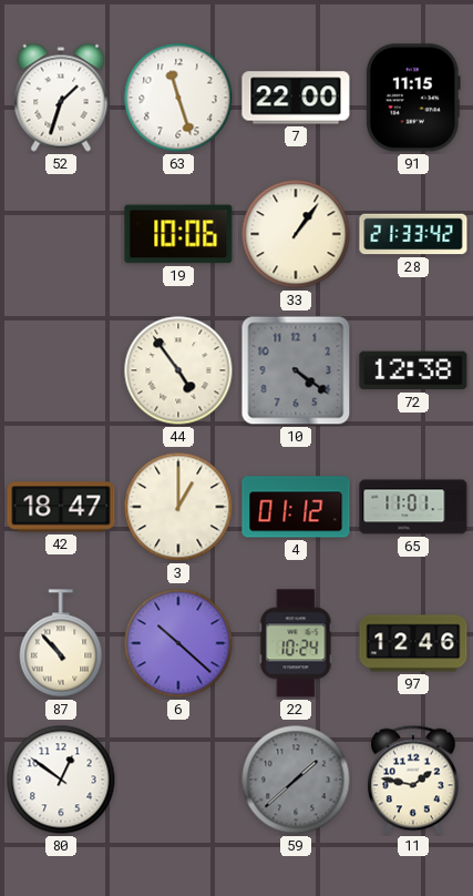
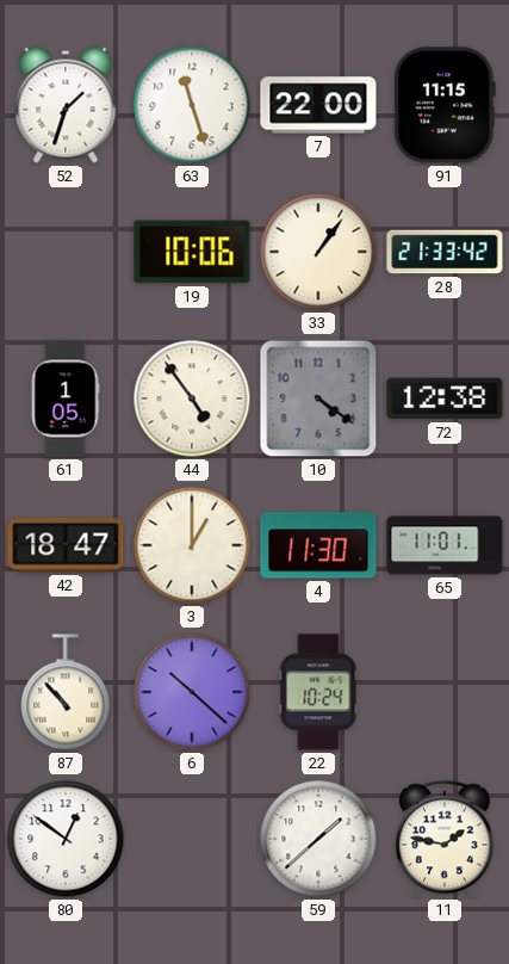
61: none -> 1:05
4: 01:12 -> 11:30
97: 12:46 -> none
59 dial: grey -> white
